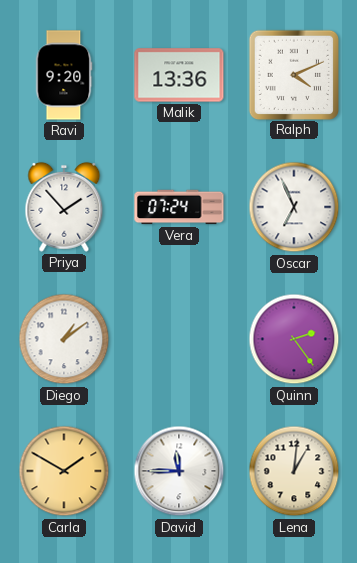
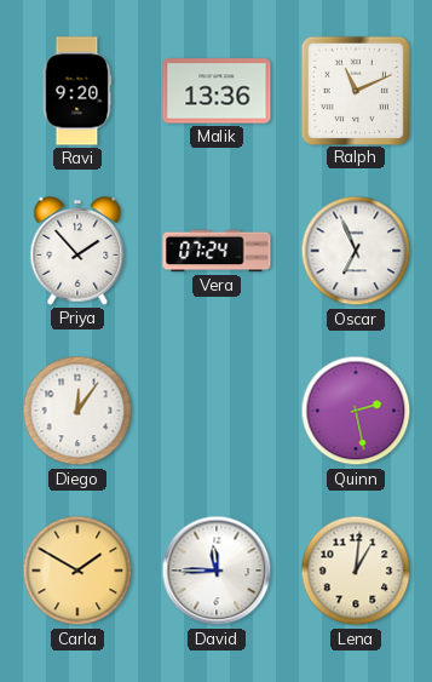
Ralph: 4:11 -> 11:11
Diego: 1:09 -> 12:06
Quinn: 2:24 -> 2:28
